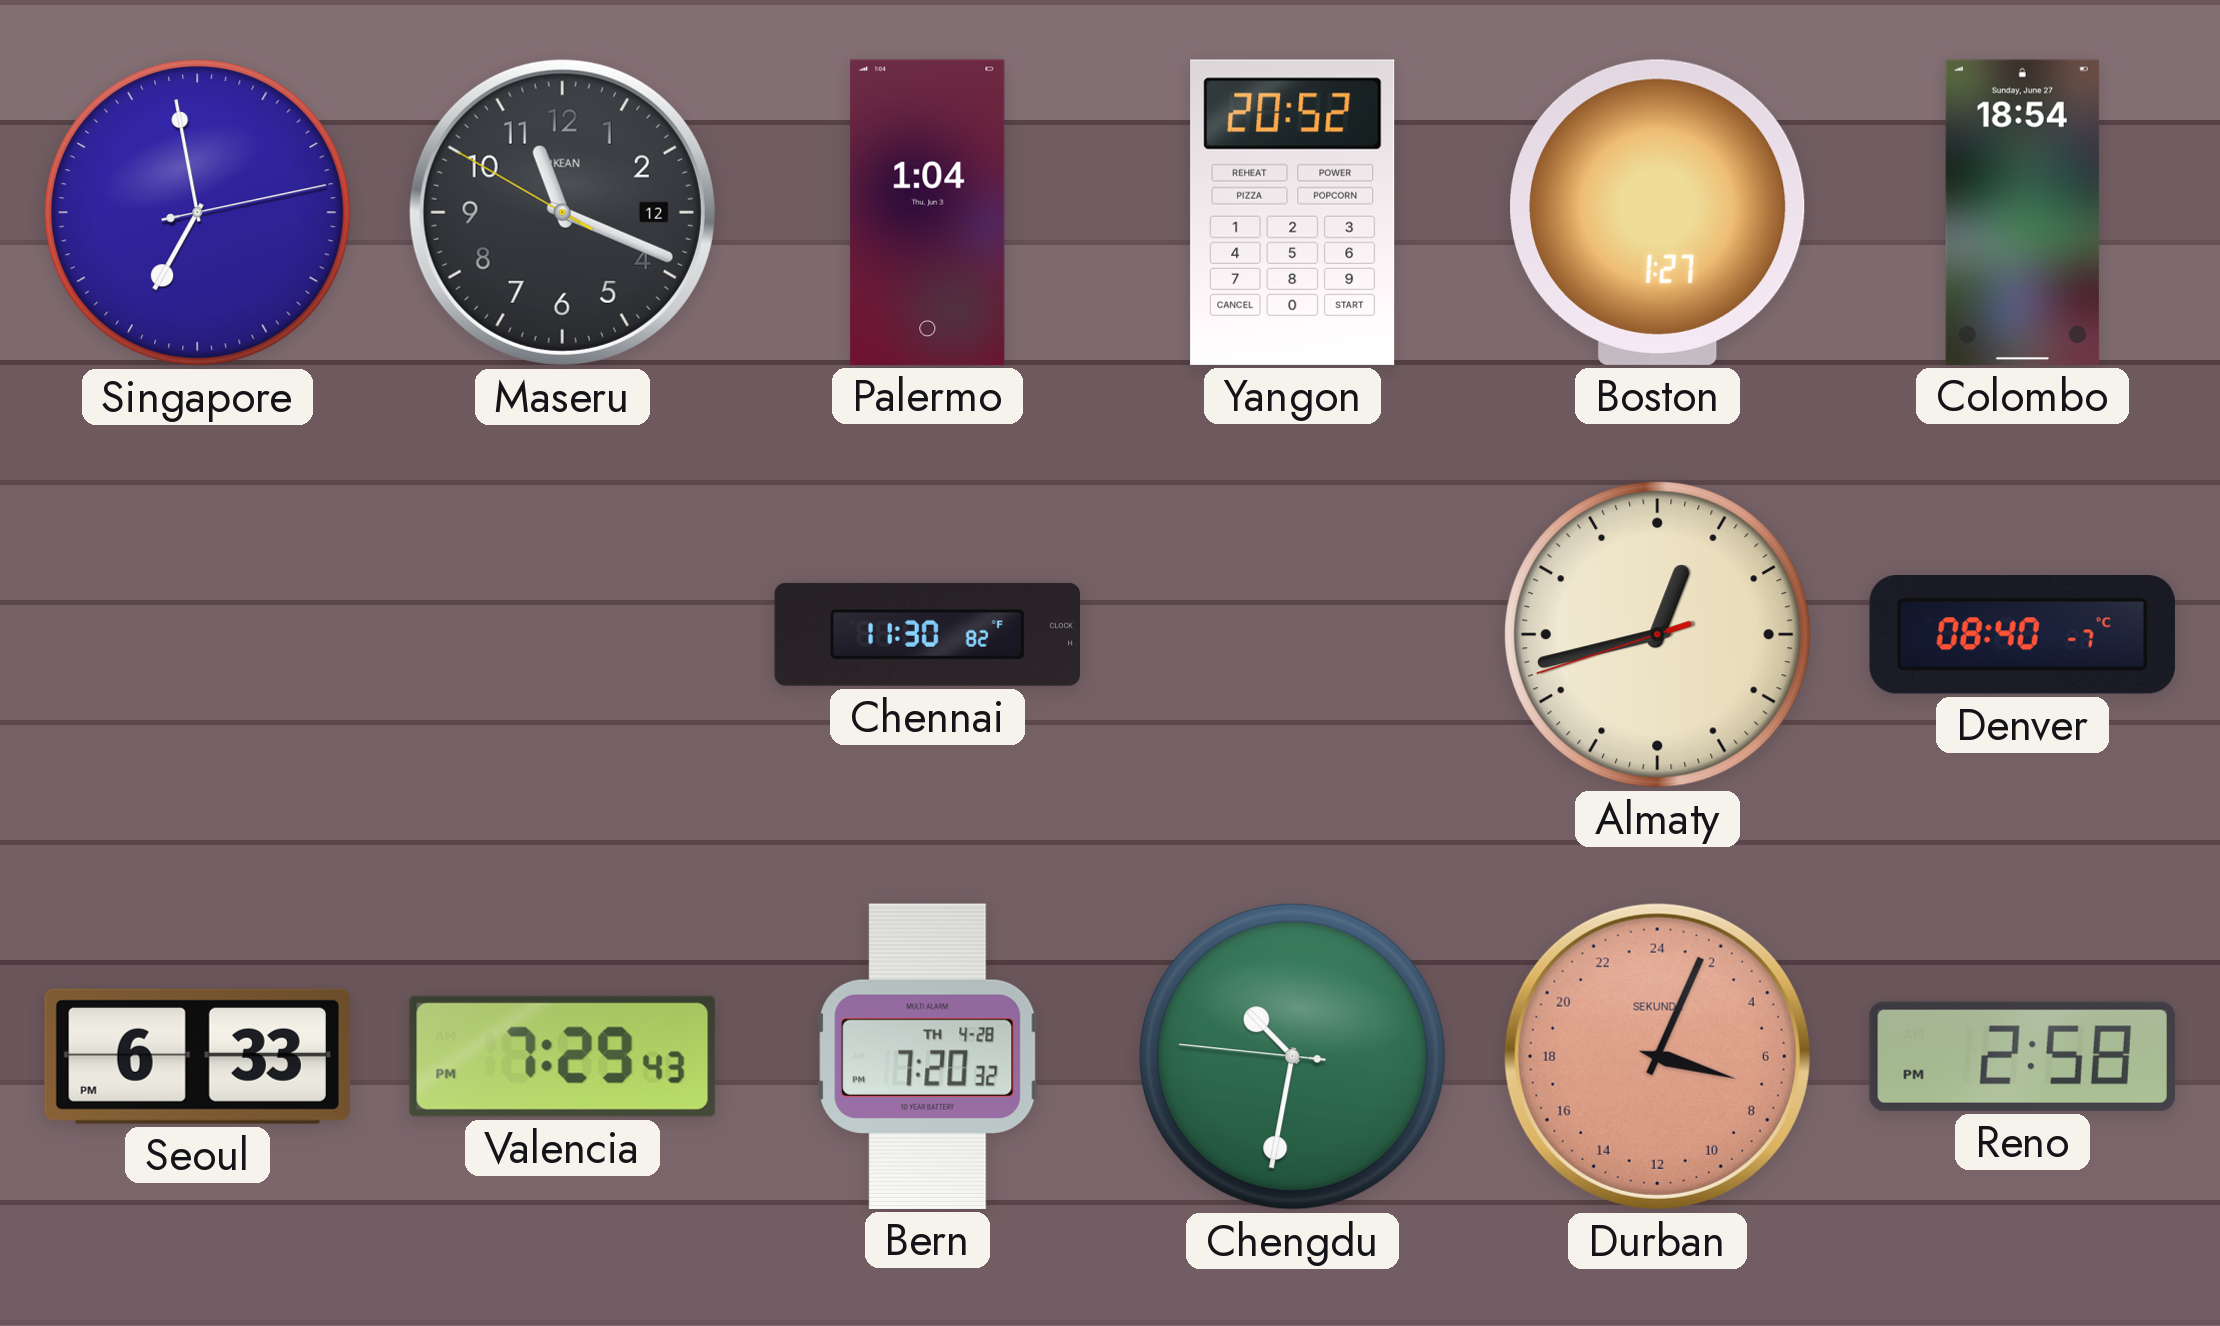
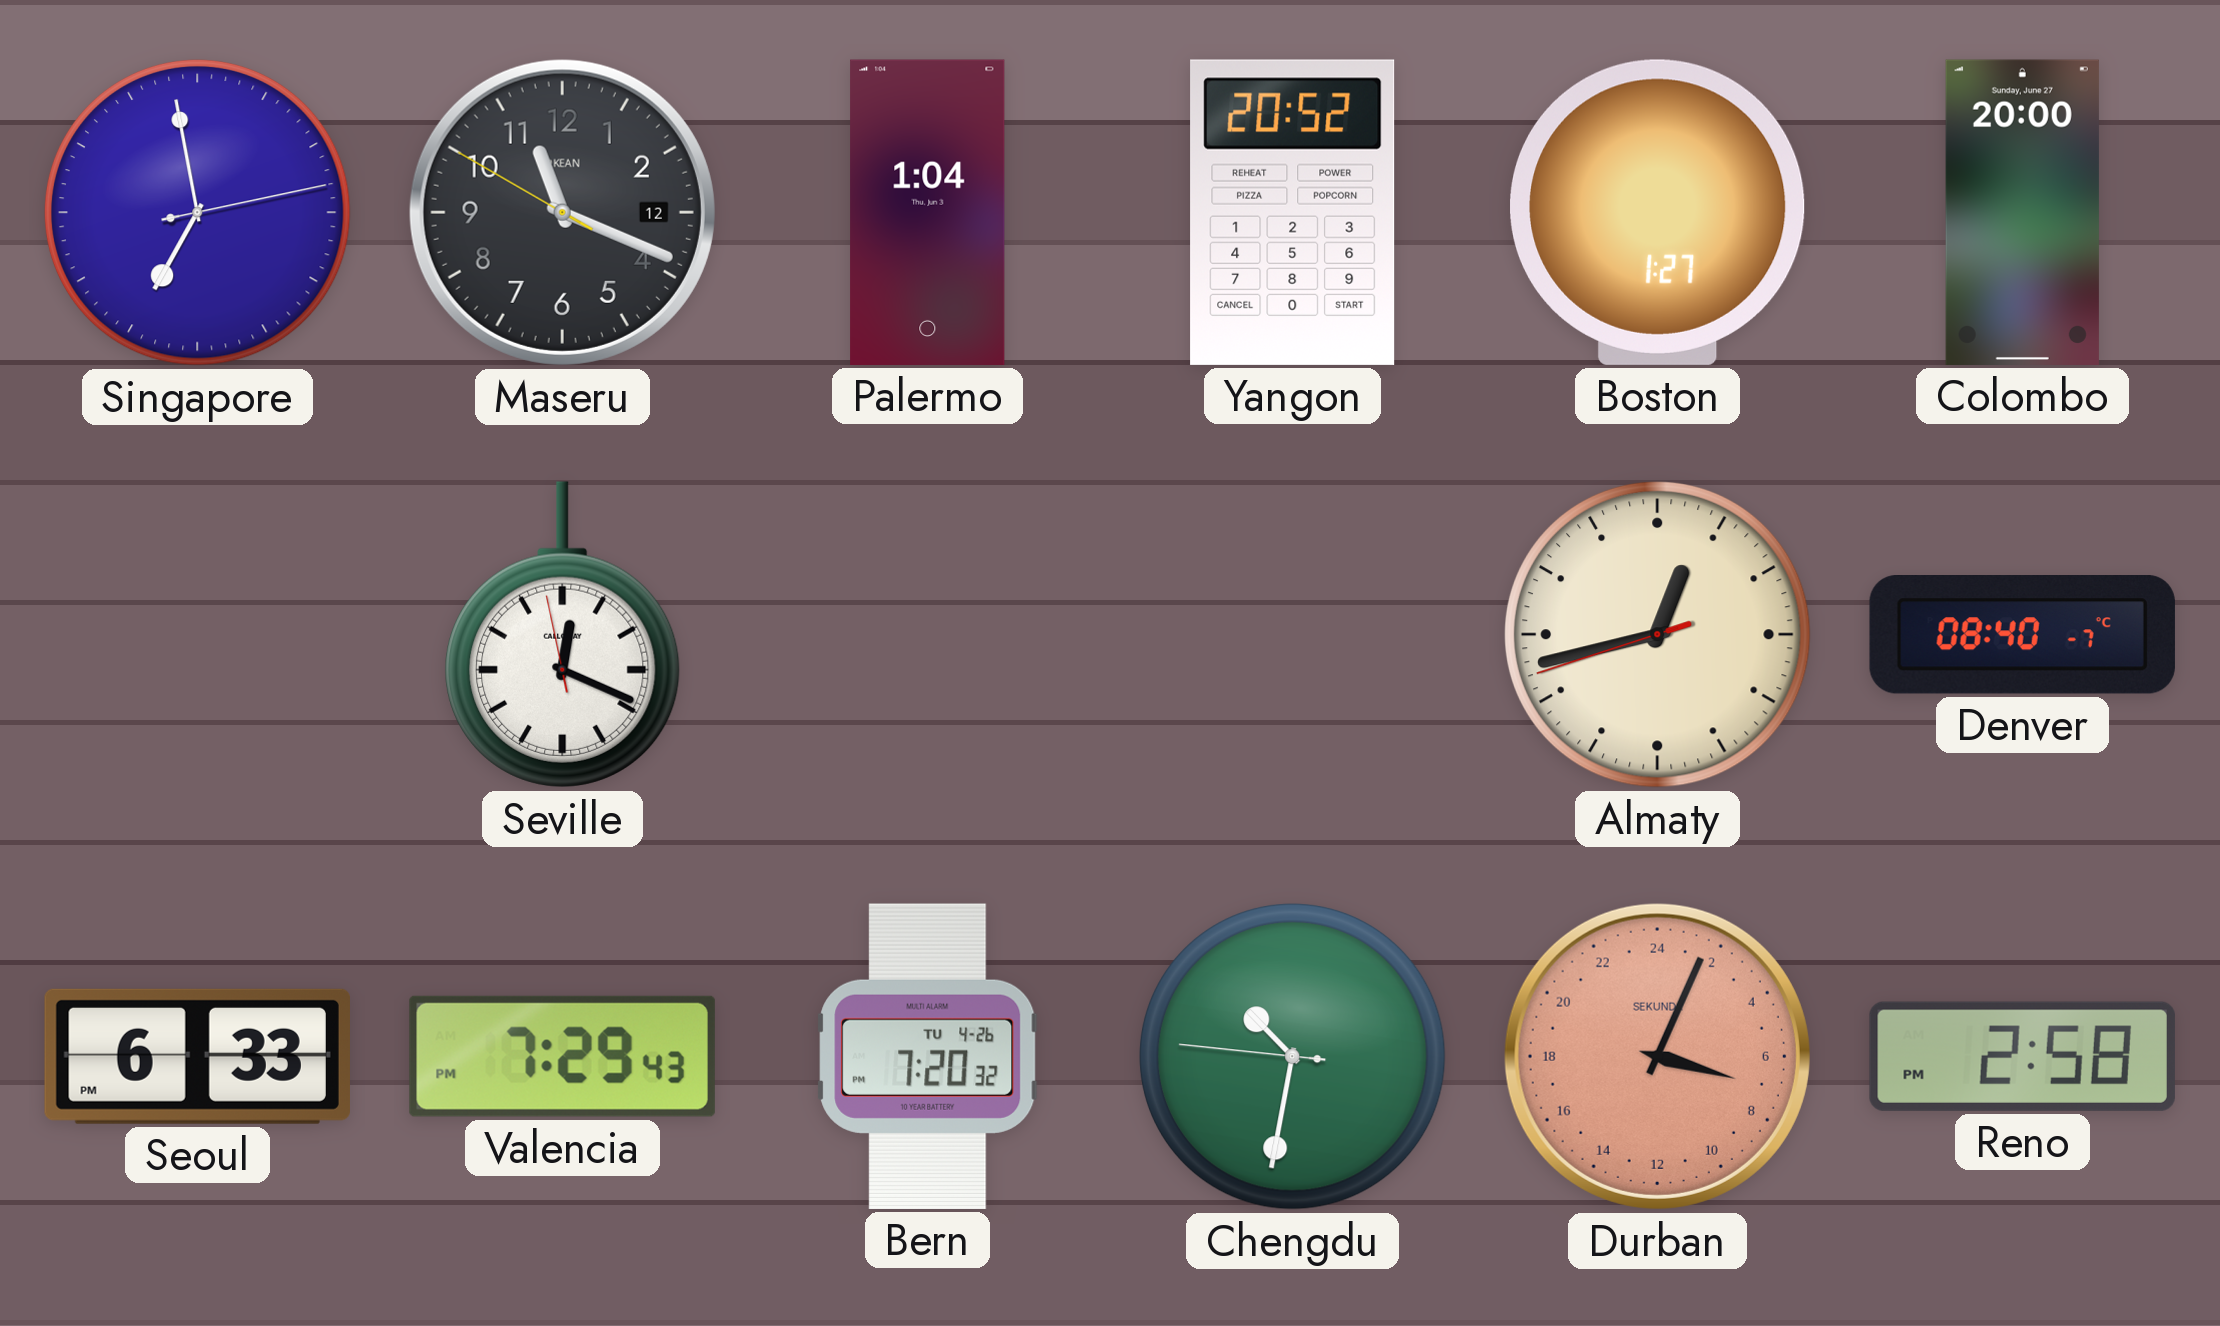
Colombo: 18:54 -> 20:00
Seville: none -> 12:18
Chennai: 11:30 -> none
Bern date: TH 4-28 -> TU 4-26
